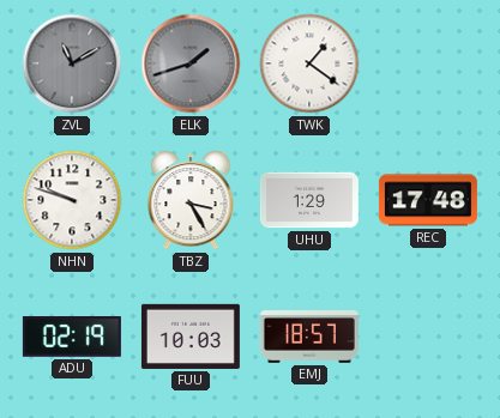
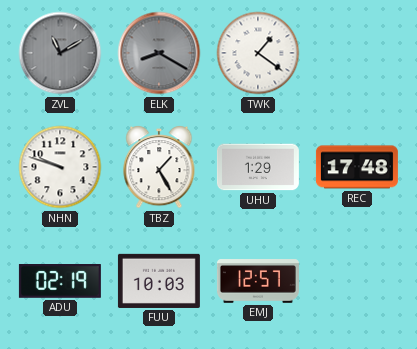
ELK: 1:42 -> 8:20
TBZ: 3:25 -> 1:25
EMJ: 18:57 -> 12:57
